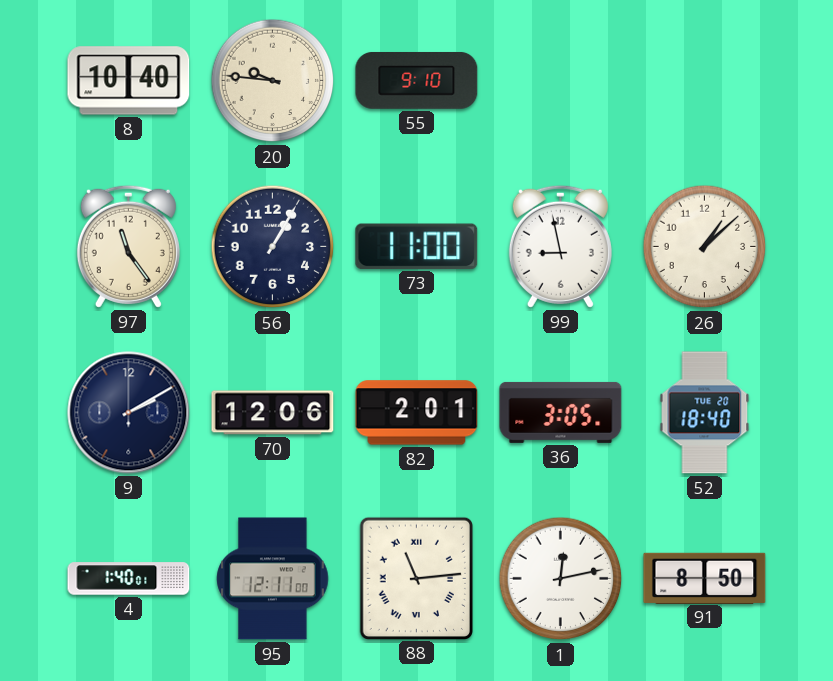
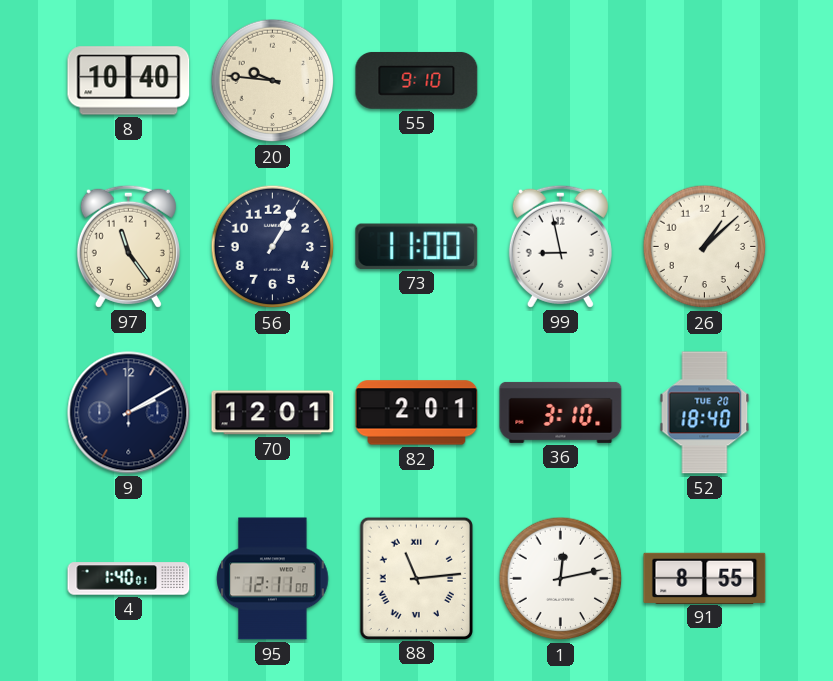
70: 12:06 -> 12:01
36: 3:05 -> 3:10
91: 8:50 -> 8:55
